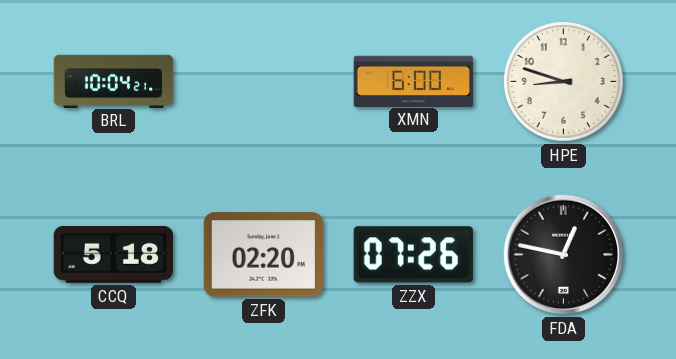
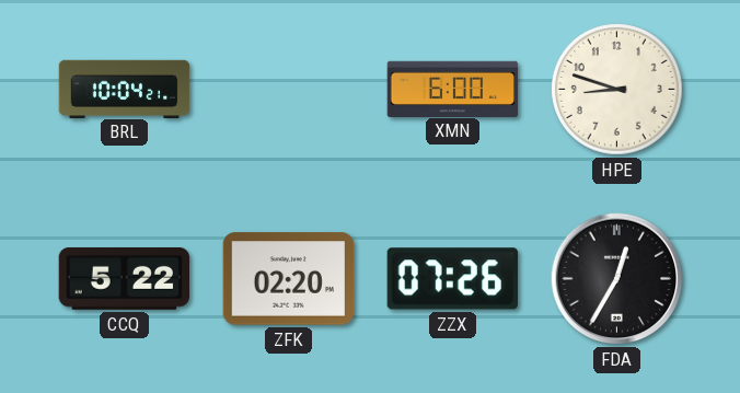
CCQ: 5:18 -> 5:22
FDA: 12:47 -> 12:35
